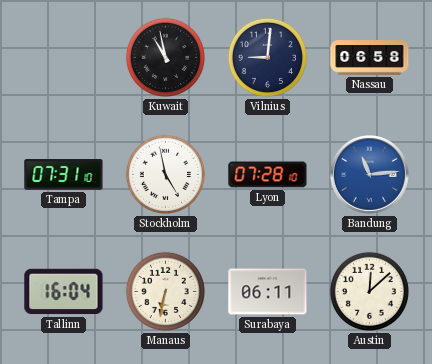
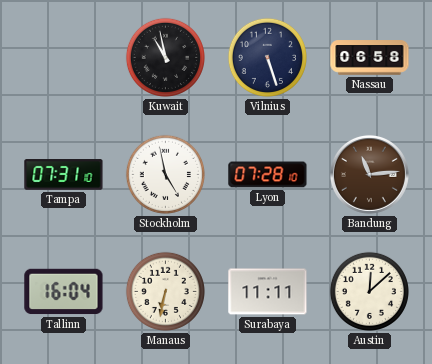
Vilnius: 9:01 -> 5:27
Bandung dial: blue -> brown
Surabaya: 06:11 -> 11:11
